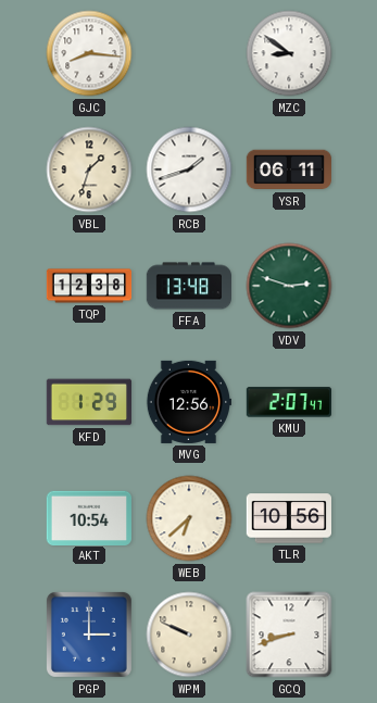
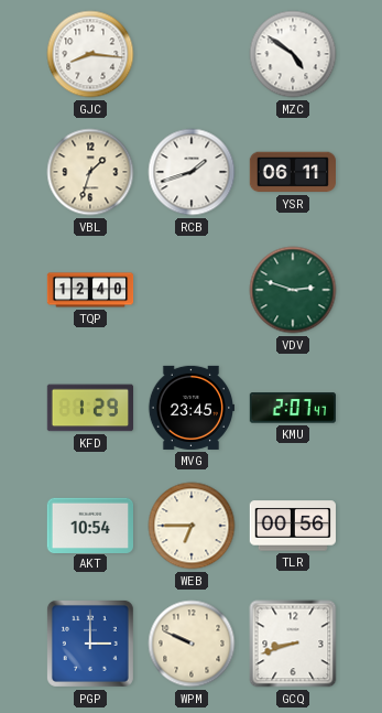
MZC: 8:51 -> 4:51
TQP: 12:38 -> 12:40
FFA: 13:48 -> none
MVG: 12:56 -> 23:45
WEB: 6:38 -> 6:45
TLR: 10:56 -> 00:56
